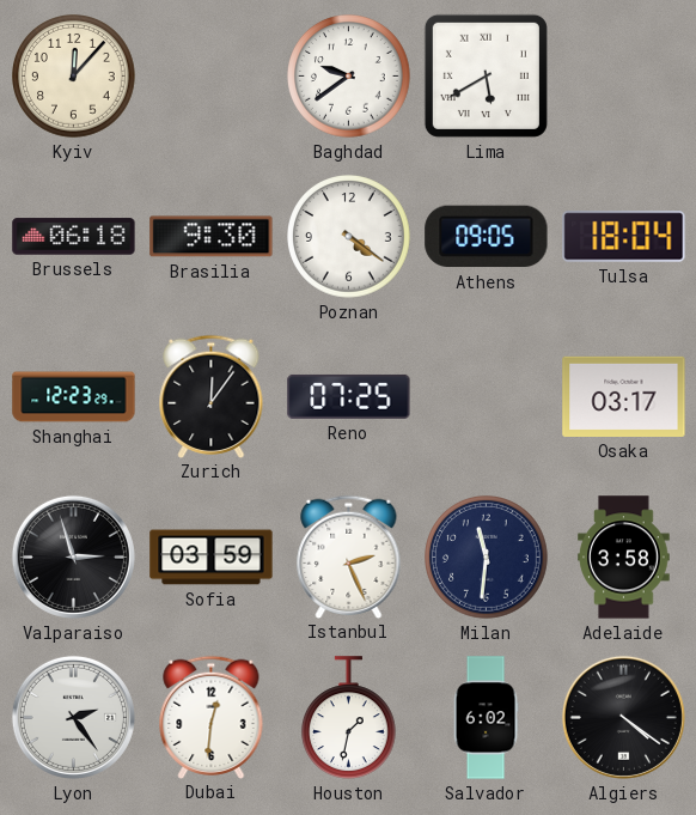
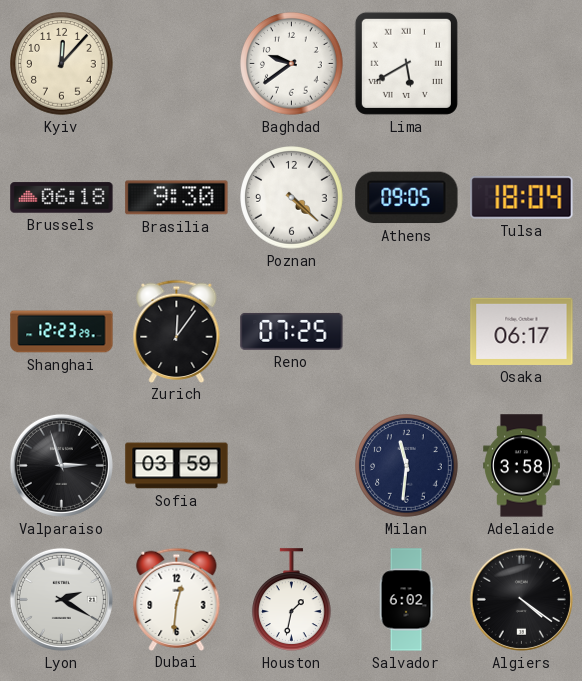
Poznan: 4:21 -> 4:22
Osaka: 03:17 -> 06:17
Istanbul: 2:26 -> none
Lyon: 2:24 -> 2:20
